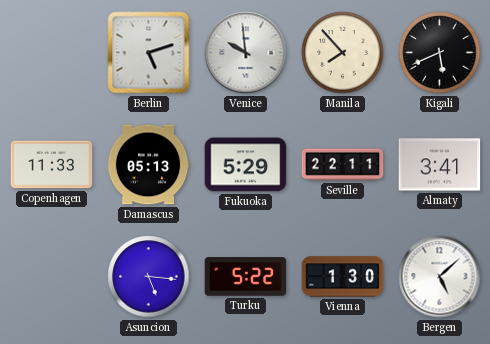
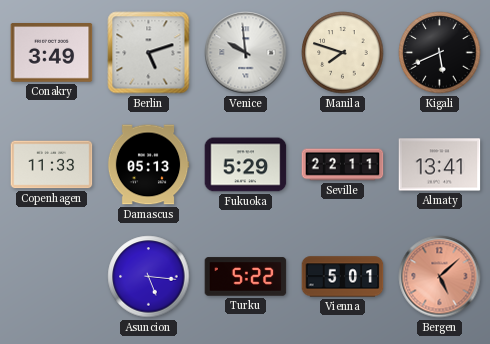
Conakry: none -> 3:49
Manila: 7:53 -> 7:48
Almaty: 3:41 -> 13:41
Vienna: 1:30 -> 5:01
Bergen dial: white -> salmon
